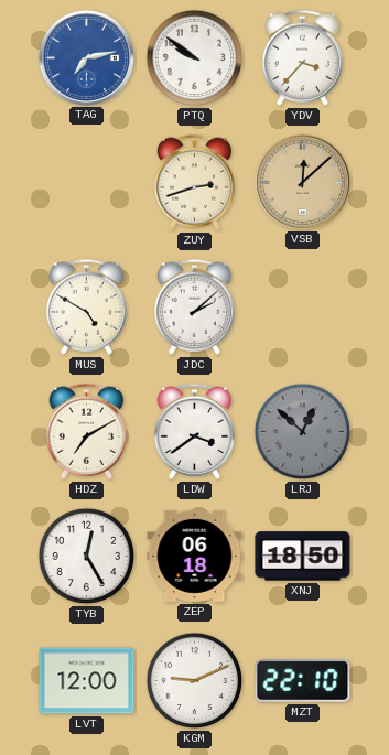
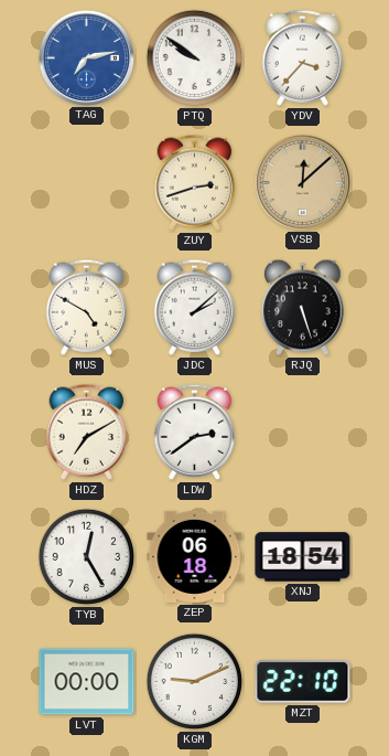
RJQ: none -> 5:27
LDW: 3:39 -> 2:39
LRJ: 12:52 -> none
XNJ: 18:50 -> 18:54
LVT: 12:00 -> 00:00
